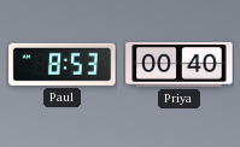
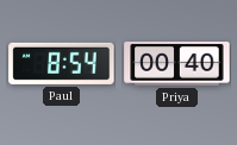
Paul: 8:53 -> 8:54
